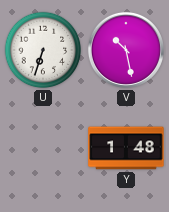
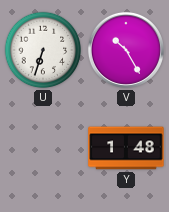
V: 10:28 -> 10:25
